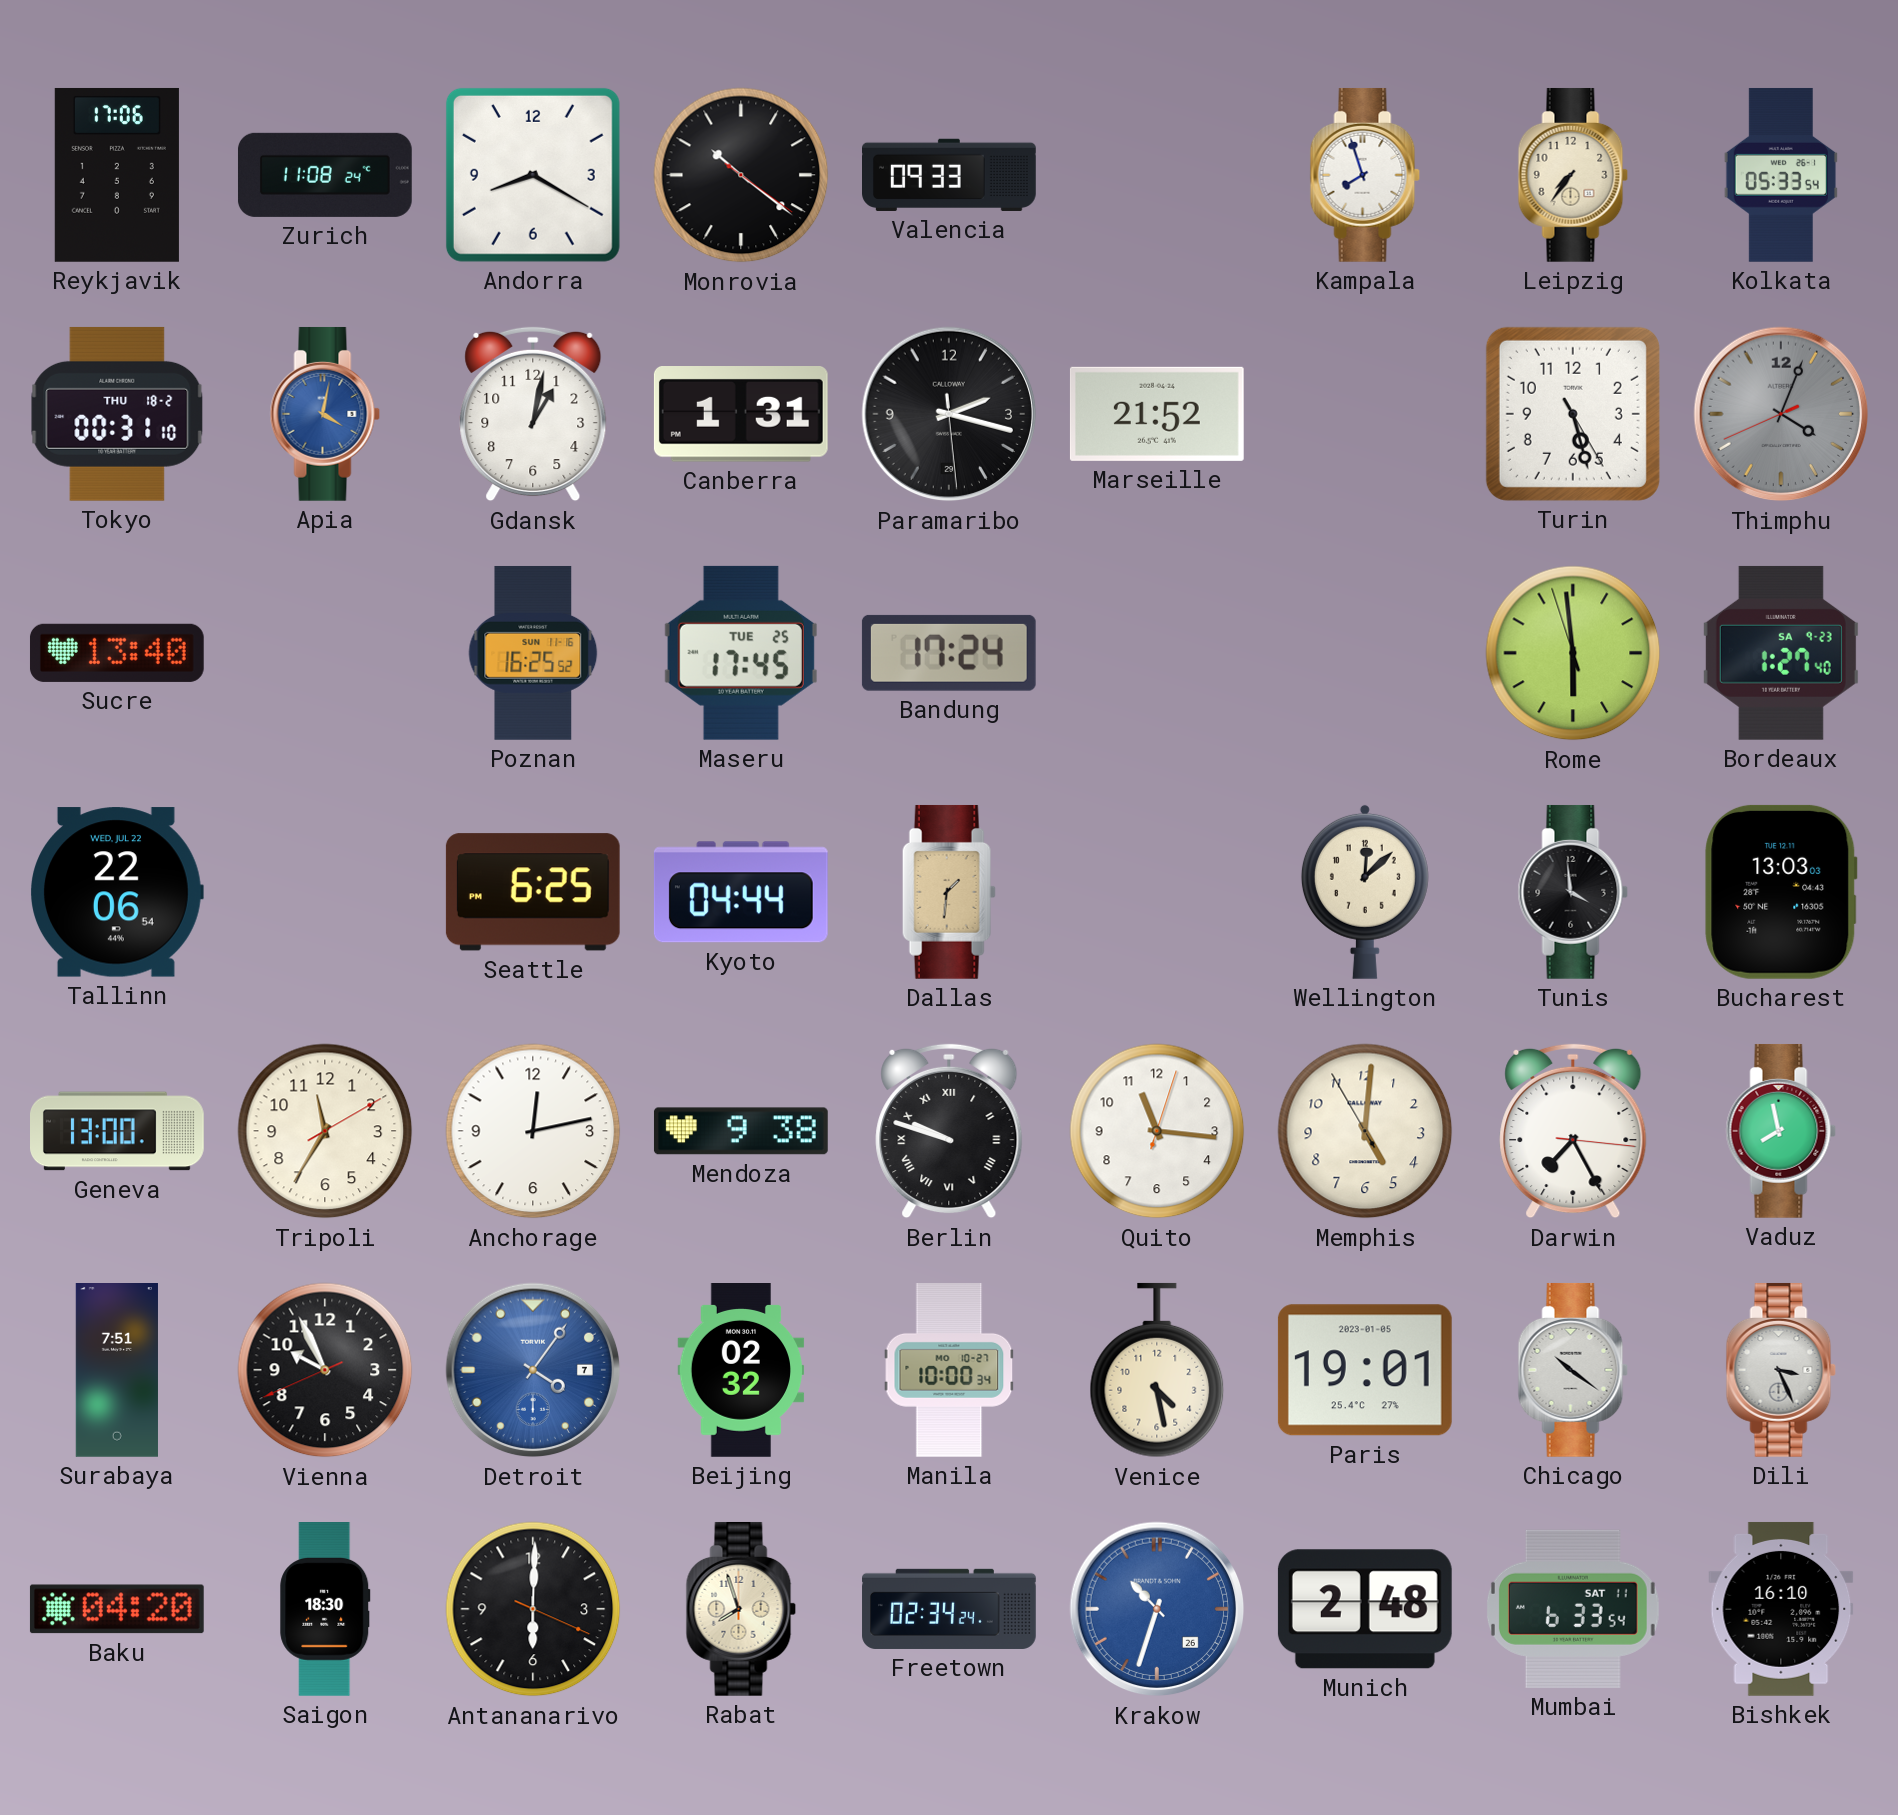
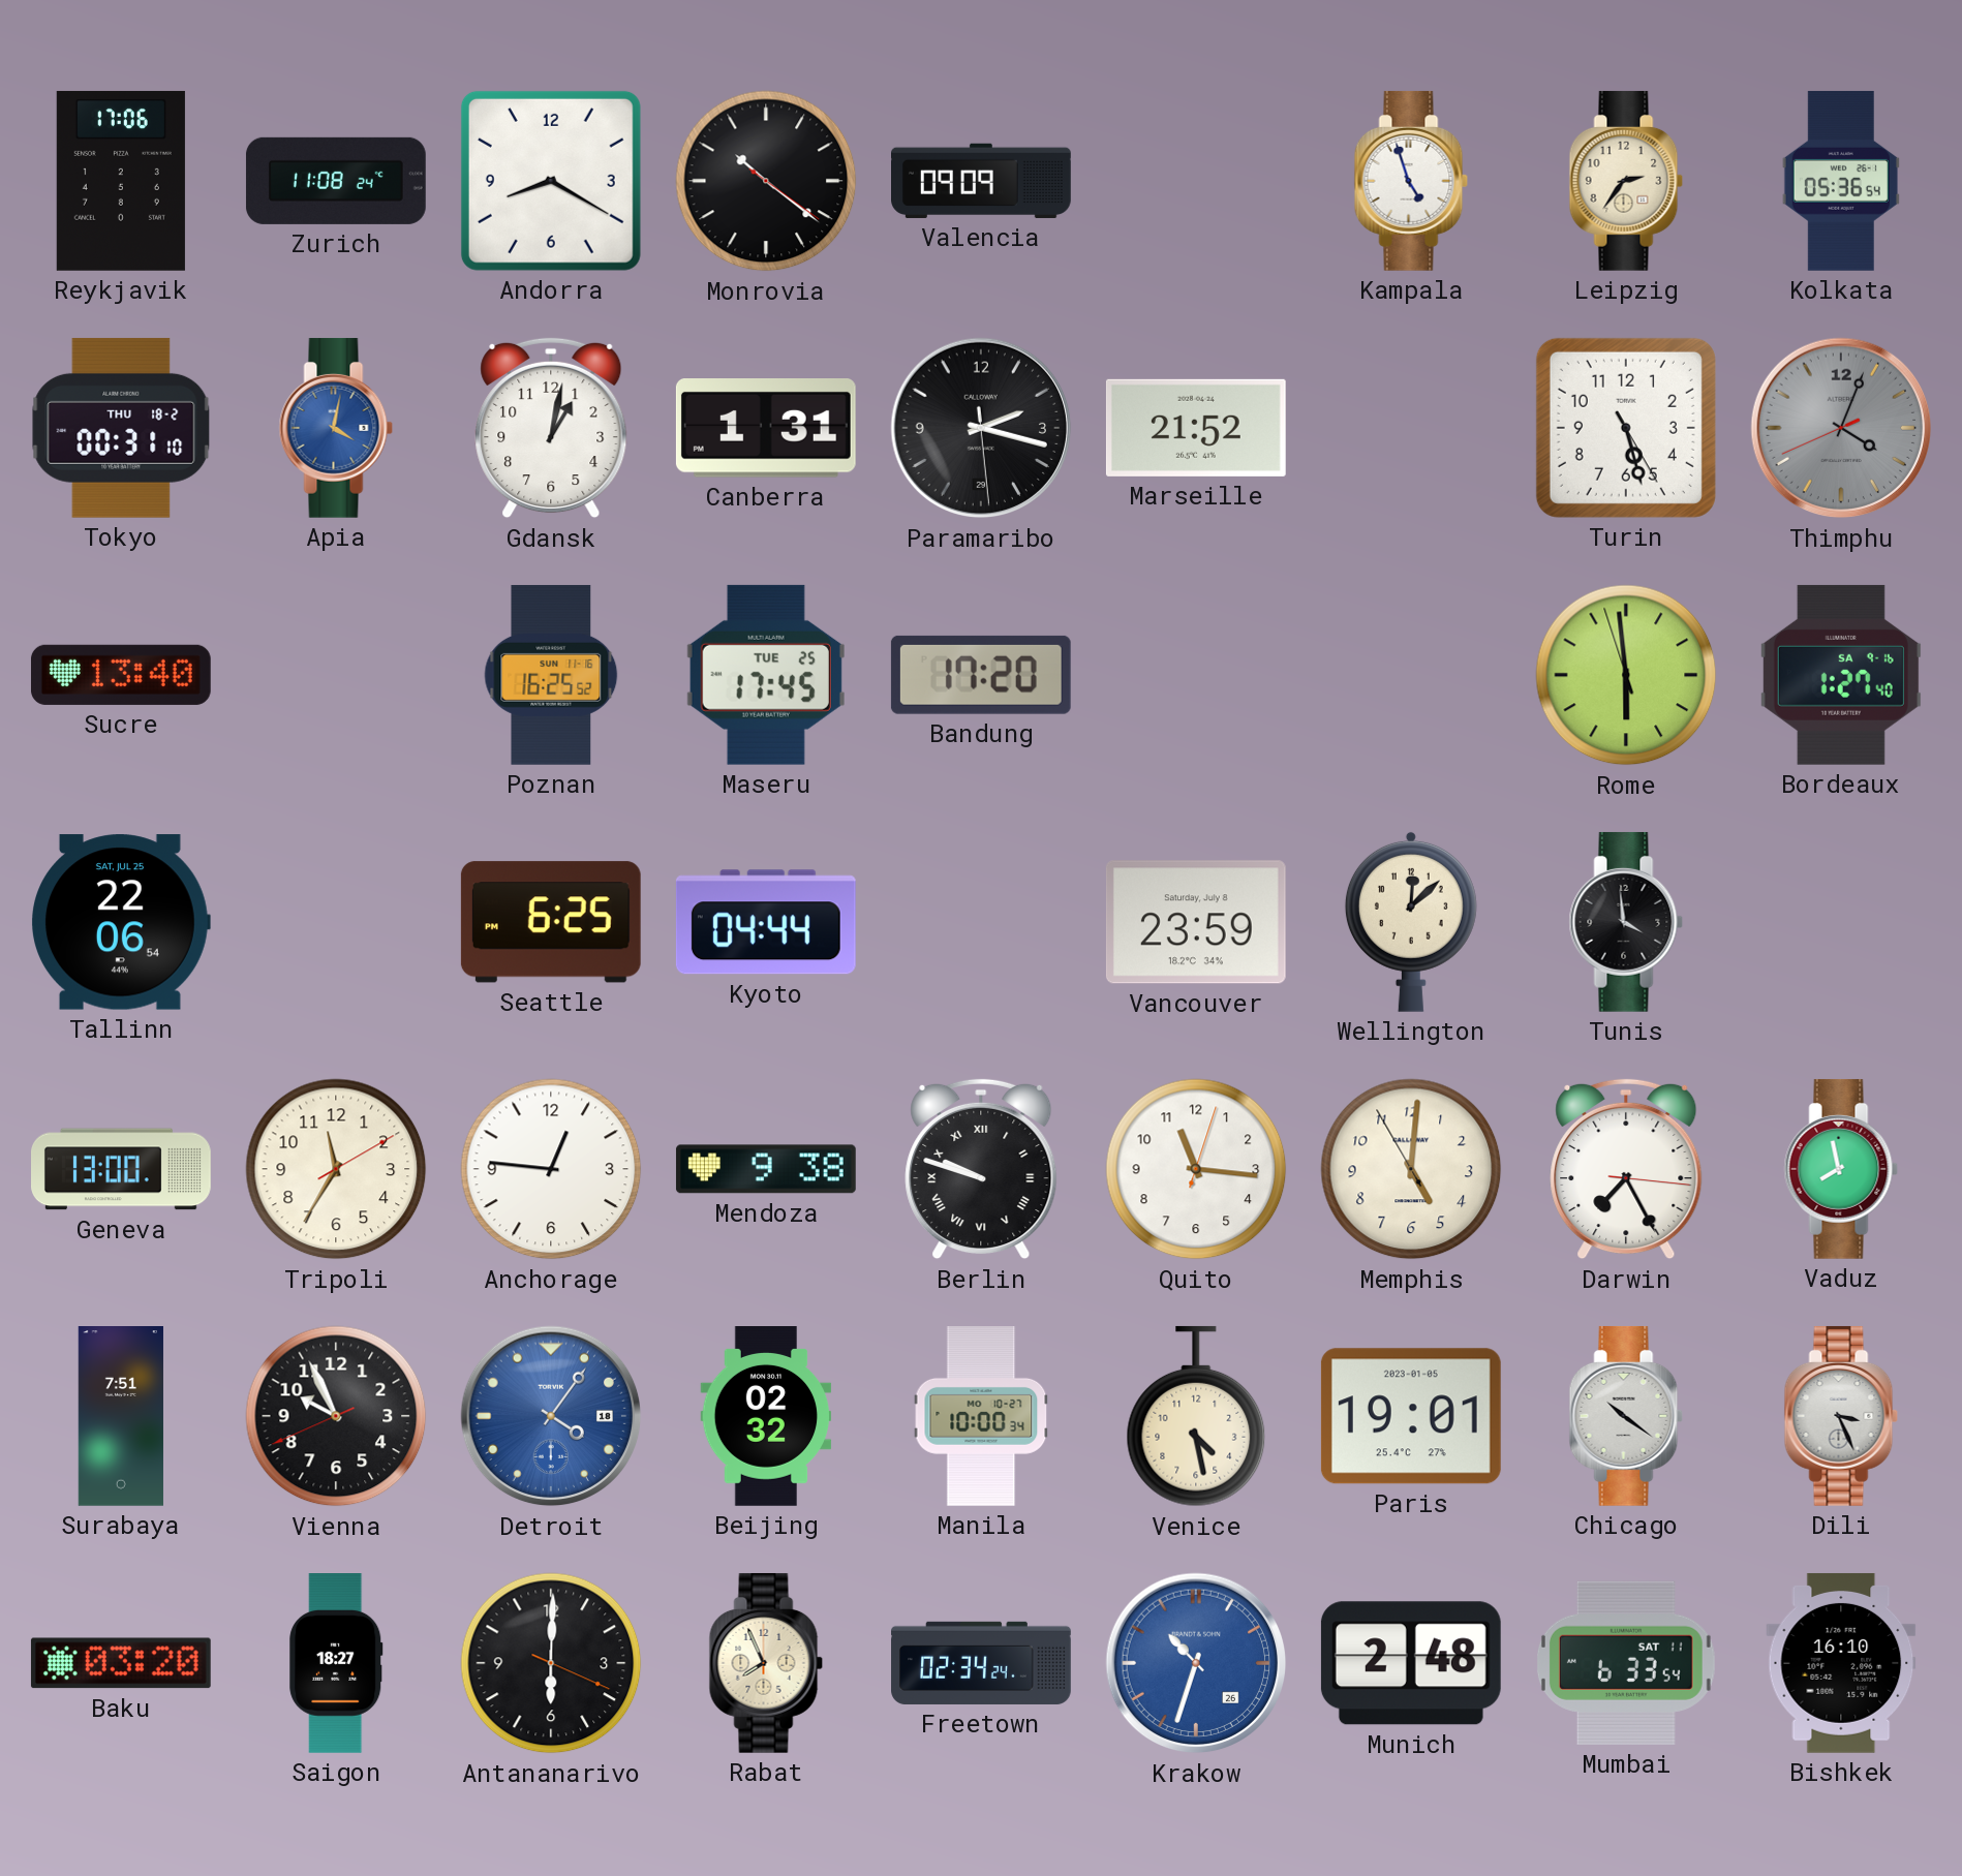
Valencia: 09:33 -> 09:09
Kampala: 7:57 -> 4:57
Leipzig: 7:36 -> 2:36
Kolkata: 05:33 -> 05:36
Bandung: 17:24 -> 17:20
Bordeaux date: SA 9-23 -> SA 9-16
Tallinn date: WED, JUL 22 -> SAT, JUL 25
Dallas: 1:31 -> none
Vancouver: none -> 23:59
Bucharest: 13:03 -> none
Anchorage: 12:13 -> 12:46
Detroit date: 7 -> 18
Baku: 04:20 -> 03:20
Saigon: 18:30 -> 18:27
Rabat: 7:57 -> 7:56
